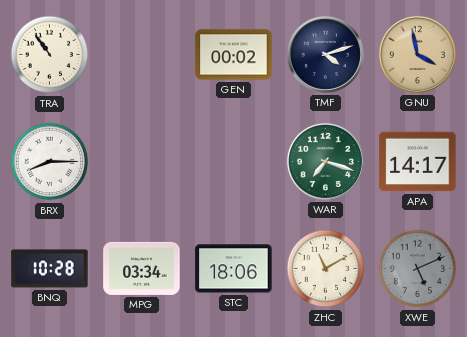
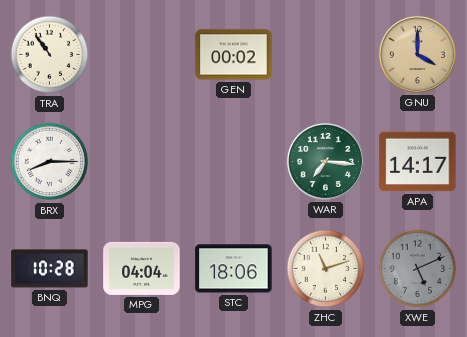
TMF: 4:12 -> none
GNU: 3:58 -> 4:00
WAR: 7:18 -> 7:16
MPG: 03:34 -> 04:04
ZHC: 11:10 -> 11:12
